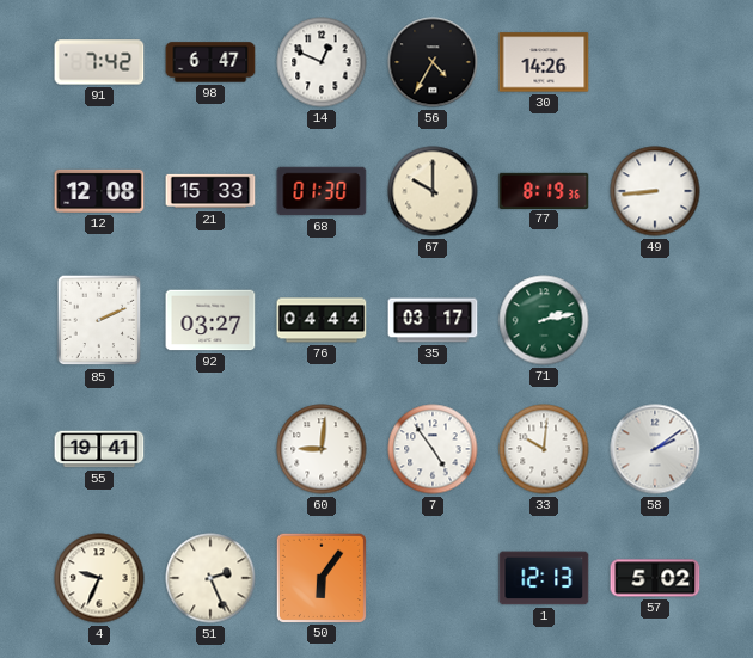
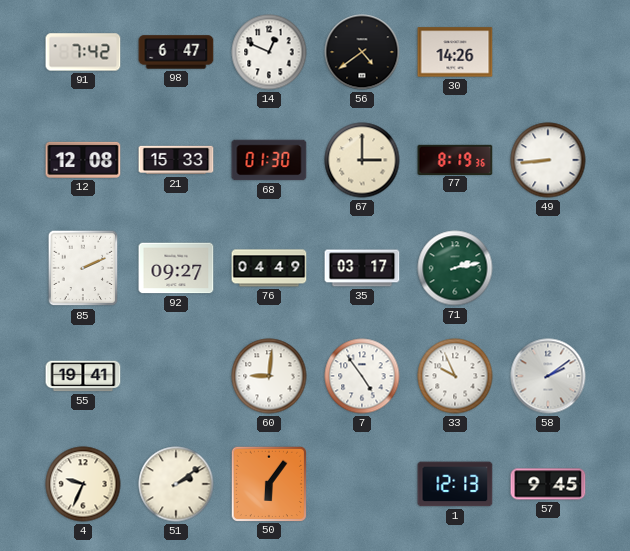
56: 4:35 -> 4:39
67: 10:00 -> 3:00
92: 03:27 -> 09:27
76: 04:44 -> 04:49
33: 10:01 -> 9:56
51: 2:26 -> 2:09
57: 5:02 -> 9:45
